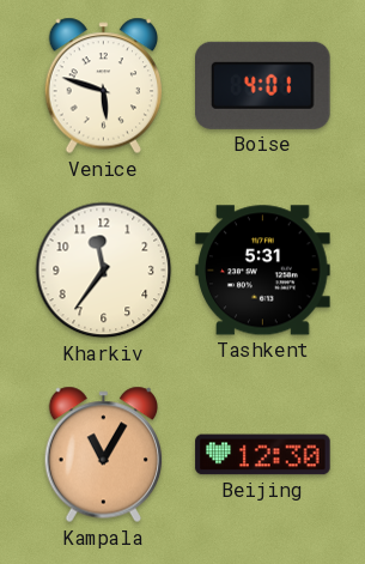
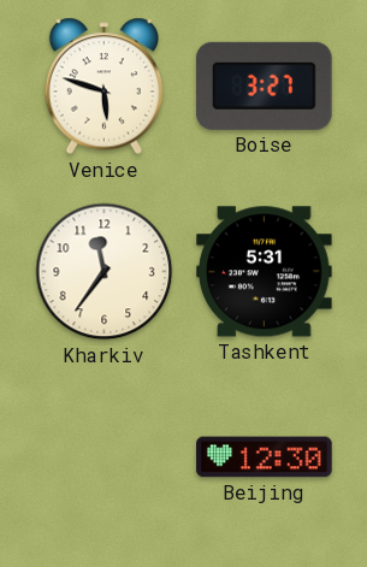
Boise: 4:01 -> 3:27
Kampala: 11:05 -> none
